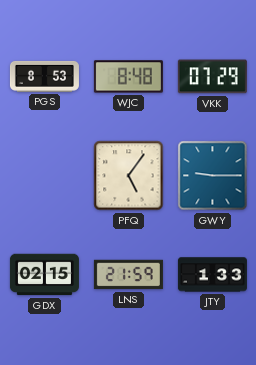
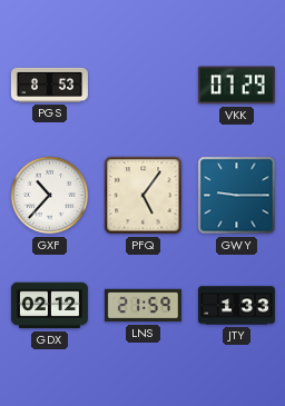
WJC: 8:48 -> none
GXF: none -> 10:37
GDX: 02:15 -> 02:12
